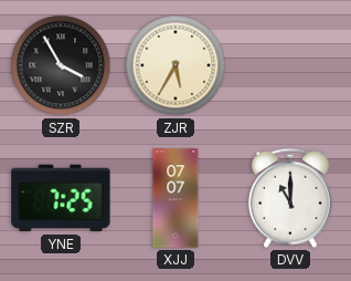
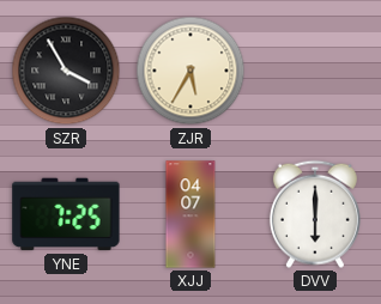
XJJ: 07:07 -> 04:07
DVV: 11:00 -> 6:00
